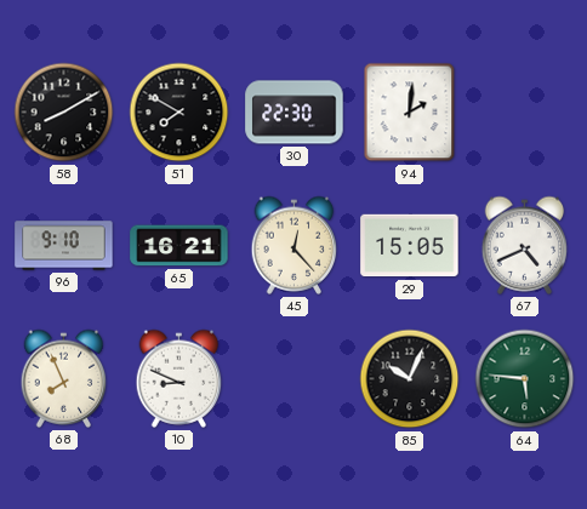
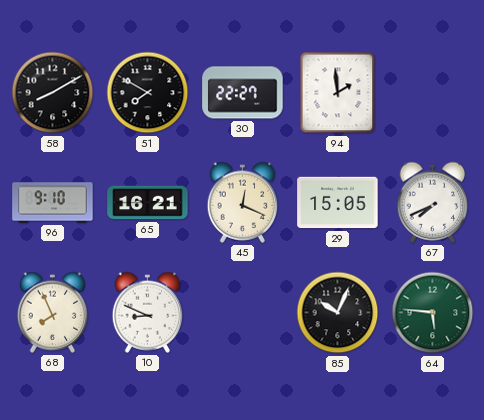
30: 22:30 -> 22:27
94: 2:01 -> 1:59
45: 12:23 -> 12:19
67: 4:41 -> 7:41
